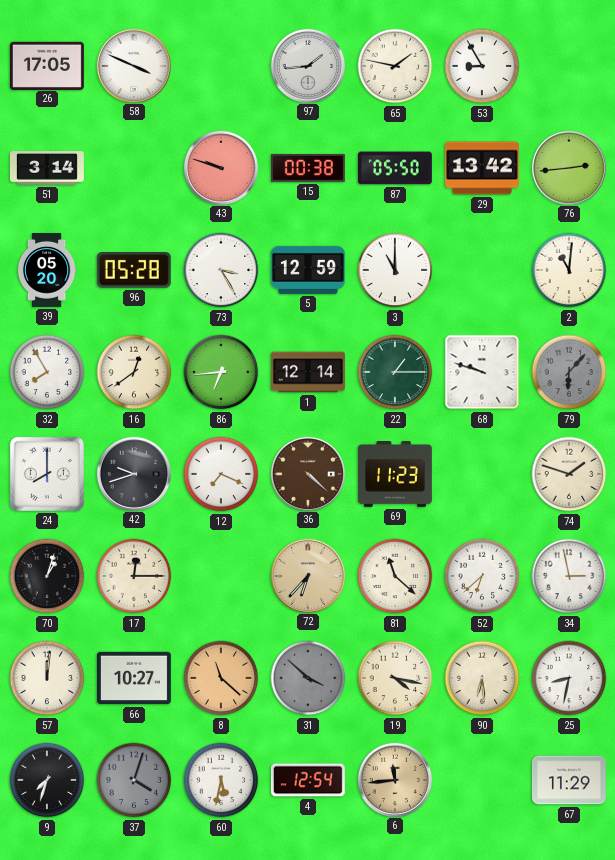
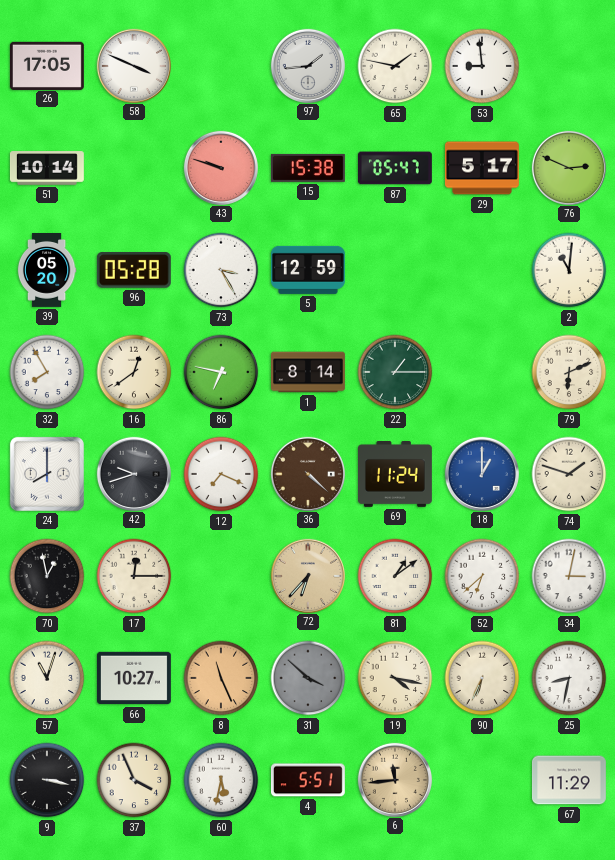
53: 8:55 -> 8:59
51: 3:14 -> 10:14
15: 00:38 -> 15:38
87: 05:50 -> 05:47
29: 13:42 -> 5:17
76: 2:44 -> 2:49
3: 11:00 -> none
86: 6:44 -> 6:47
1: 12:14 -> 8:14
68: 9:48 -> none
79: 6:07 -> 6:11
79 dial: grey -> cream
69: 11:23 -> 11:24
18: none -> 1:00
70: 1:03 -> 12:58
81: 11:22 -> 1:09
34: 2:58 -> 3:02
57: 12:01 -> 11:03
8: 11:22 -> 11:26
90: 6:29 -> 6:34
9: 7:33 -> 3:17
37: 4:03 -> 3:56
37 dial: grey -> cream
4: 12:54 -> 5:51
